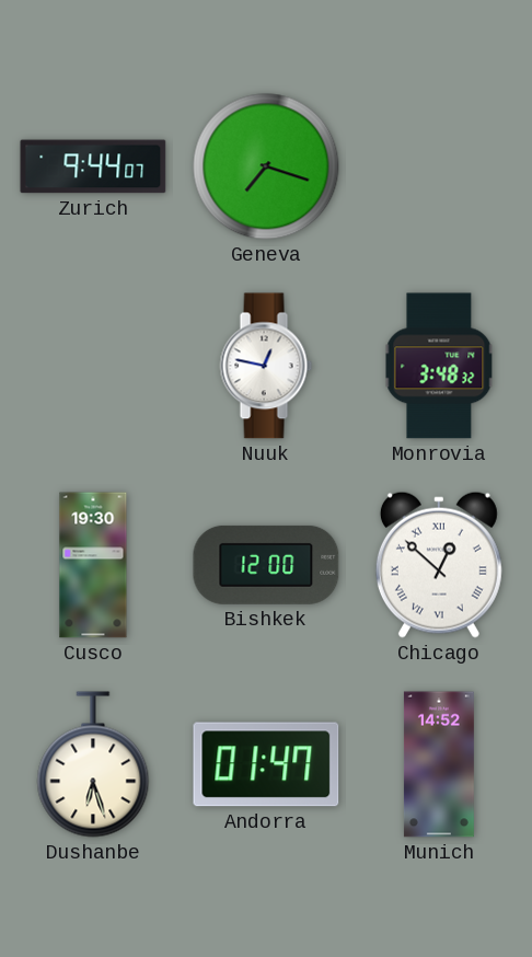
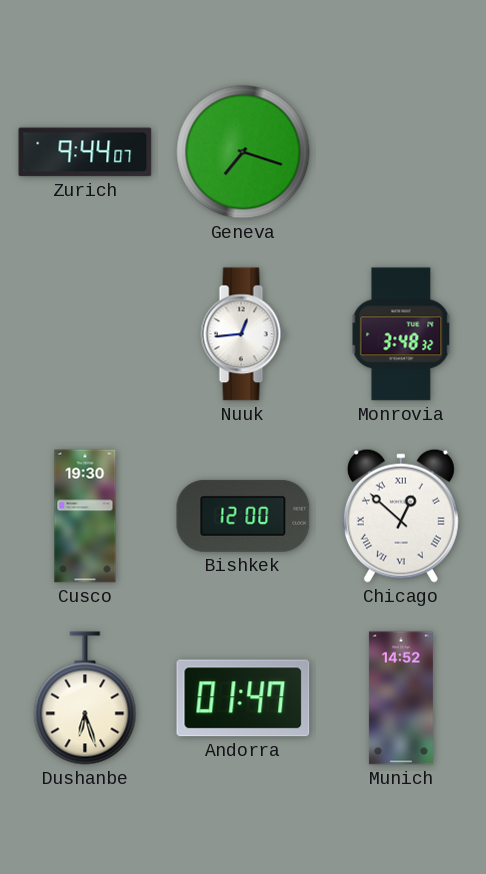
Nuuk: 12:47 -> 12:44
